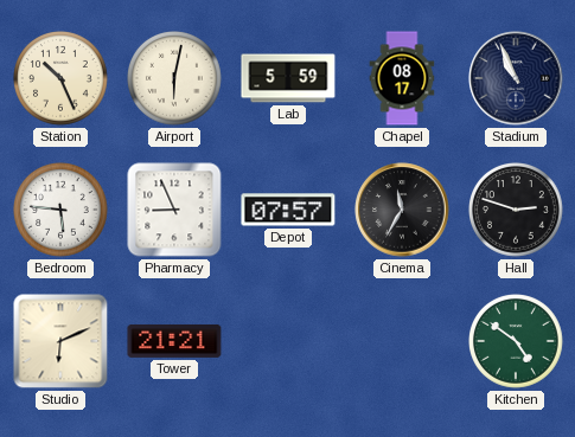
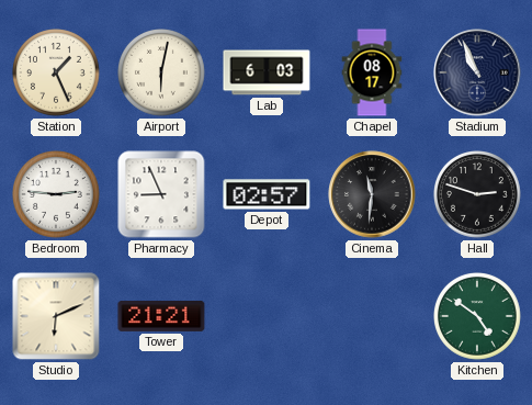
Station: 10:26 -> 1:26
Lab: 5:59 -> 6:03
Bedroom: 5:46 -> 2:46
Depot: 07:57 -> 02:57
Cinema: 11:35 -> 11:31
